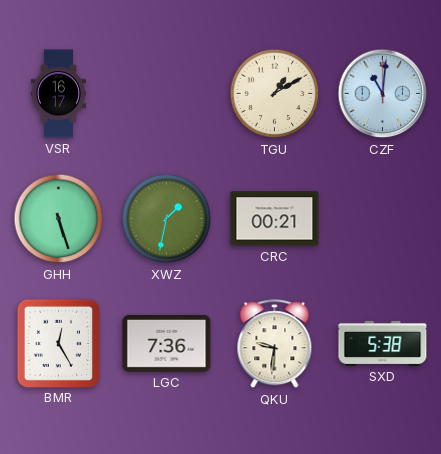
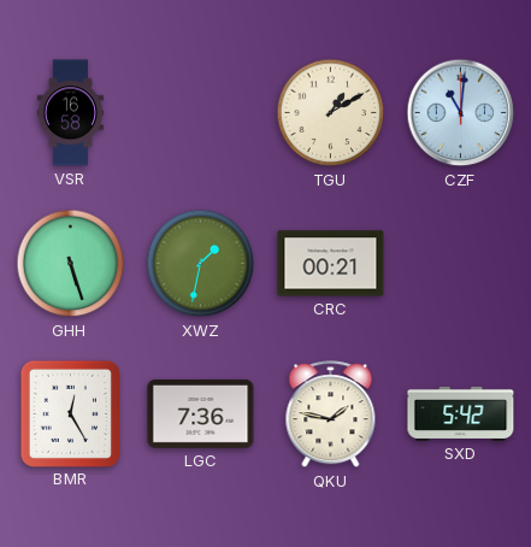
VSR: 16:17 -> 16:58
QKU: 9:31 -> 1:47
SXD: 5:38 -> 5:42
